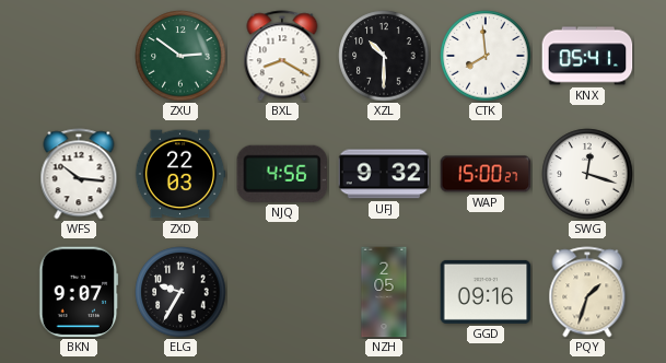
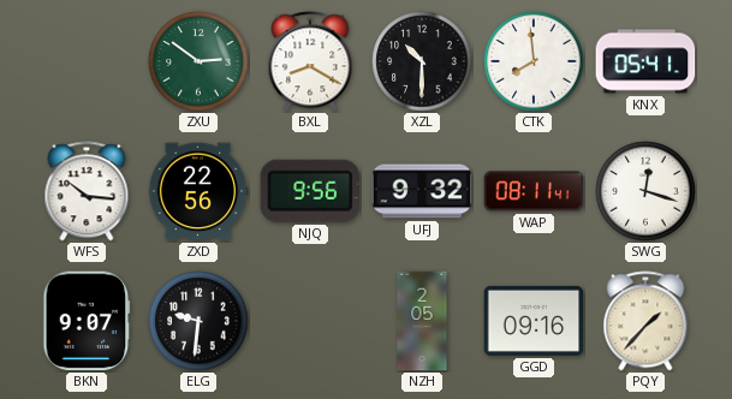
ZXD: 22:03 -> 22:56
NJQ: 4:56 -> 9:56
WAP: 15:00 -> 08:11
ELG: 9:35 -> 9:31
PQY: 1:33 -> 1:37
